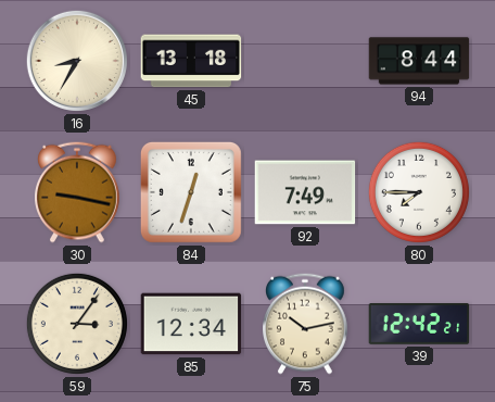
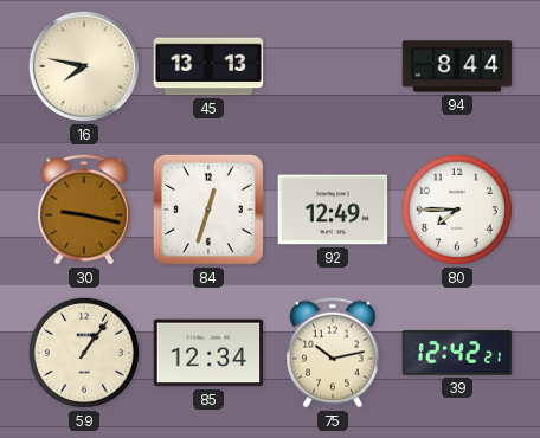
16: 8:35 -> 7:47
45: 13:18 -> 13:13
92: 7:49 -> 12:49
59: 3:06 -> 1:06
